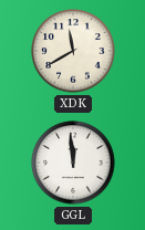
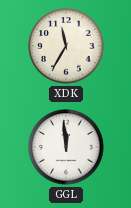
XDK: 11:40 -> 11:35
